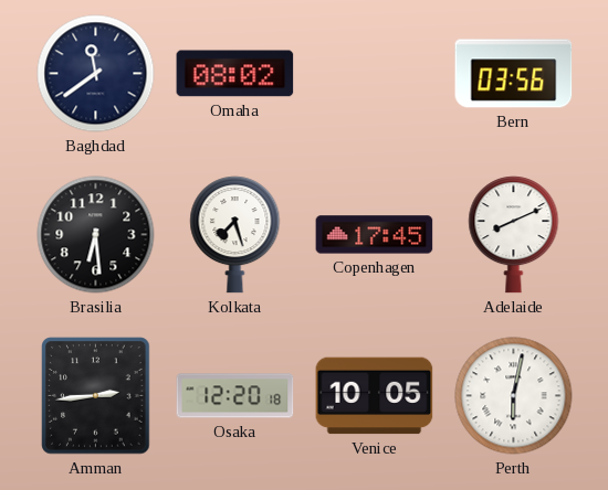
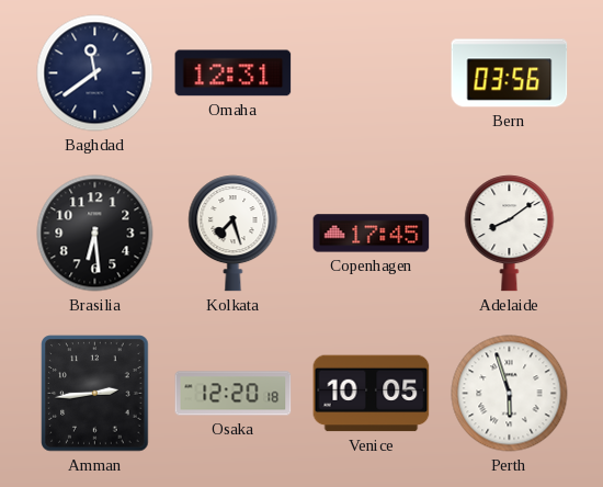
Omaha: 08:02 -> 12:31
Adelaide: 8:11 -> 8:09
Perth: 6:02 -> 5:57
